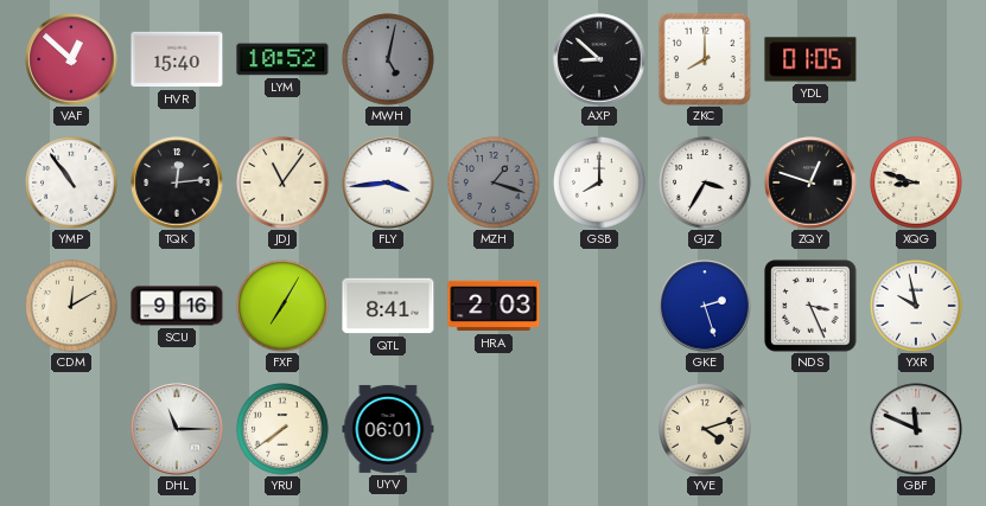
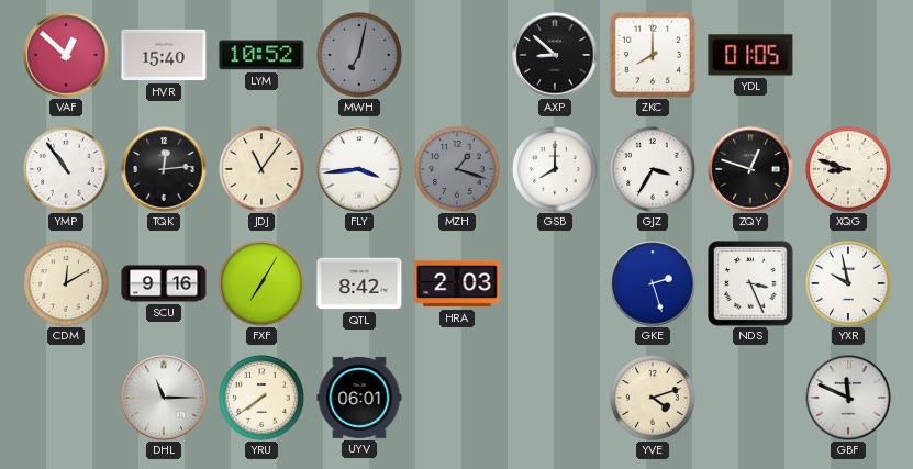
MWH: 5:02 -> 7:02
QTL: 8:41 -> 8:42
